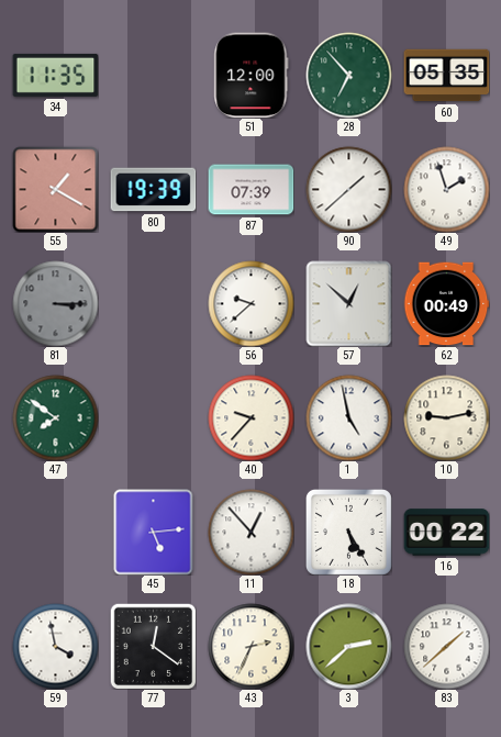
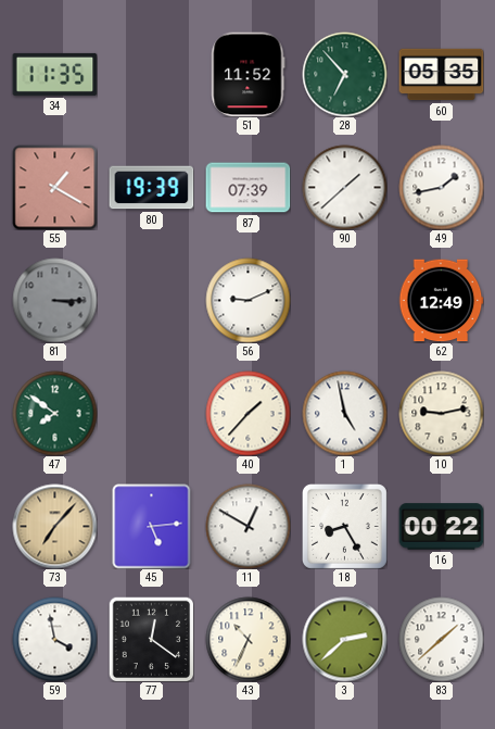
51: 12:00 -> 11:52
49: 1:57 -> 1:43
56: 9:38 -> 9:11
57: 12:52 -> none
62: 00:49 -> 12:49
40: 9:37 -> 1:37
73: none -> 7:07
11: 12:53 -> 12:50
18: 5:25 -> 8:25
43: 2:34 -> 10:34
